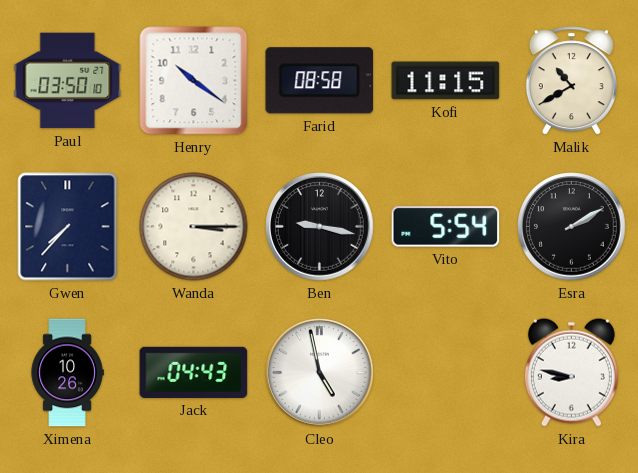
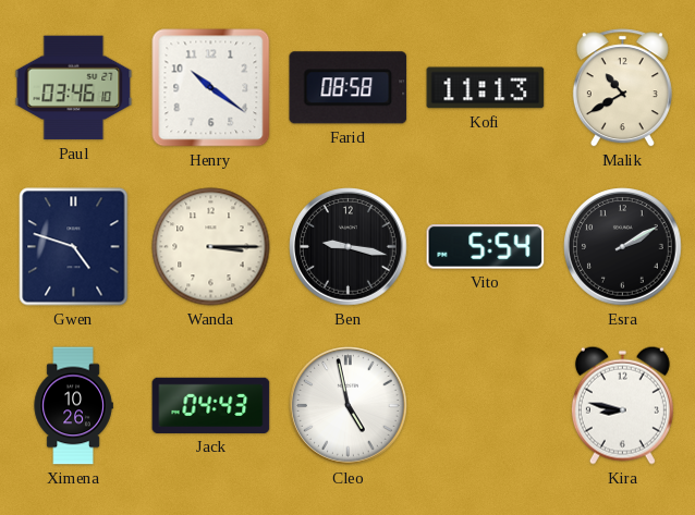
Paul: 03:50 -> 03:46
Kofi: 11:15 -> 11:13
Gwen: 7:37 -> 4:48
